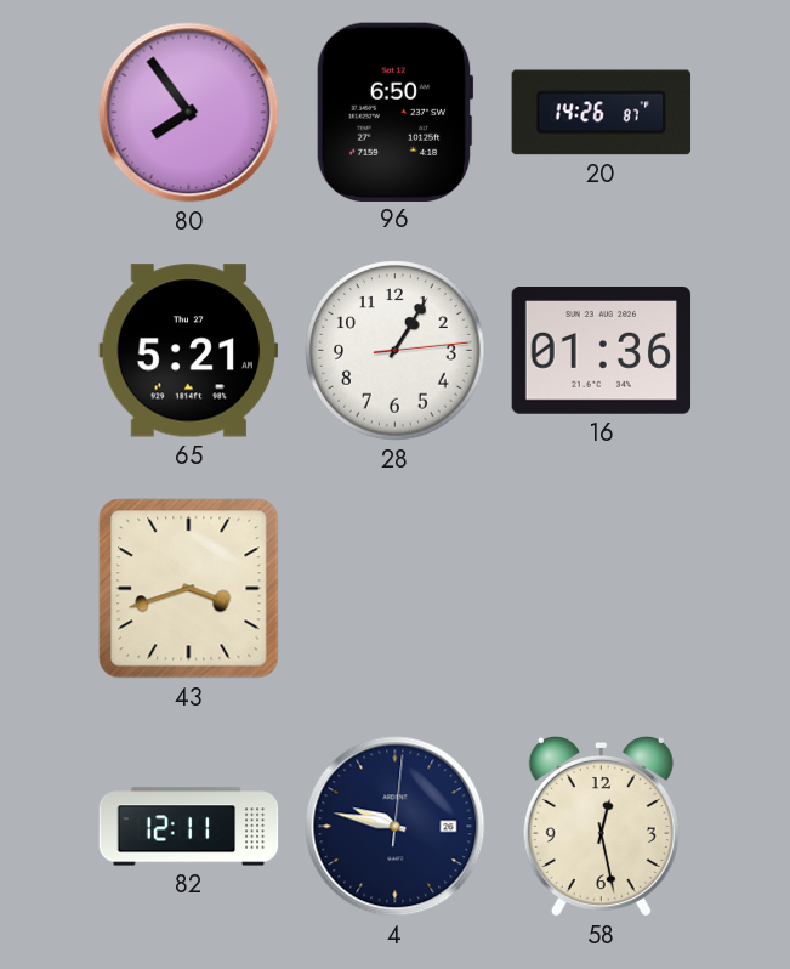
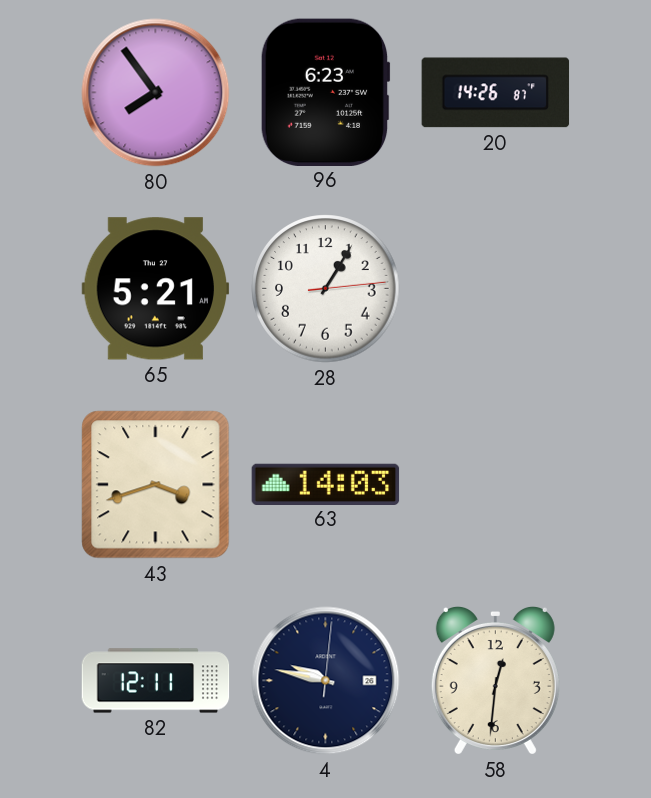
96: 6:50 -> 6:23
16: 01:36 -> none
63: none -> 14:03
58: 12:28 -> 12:31
